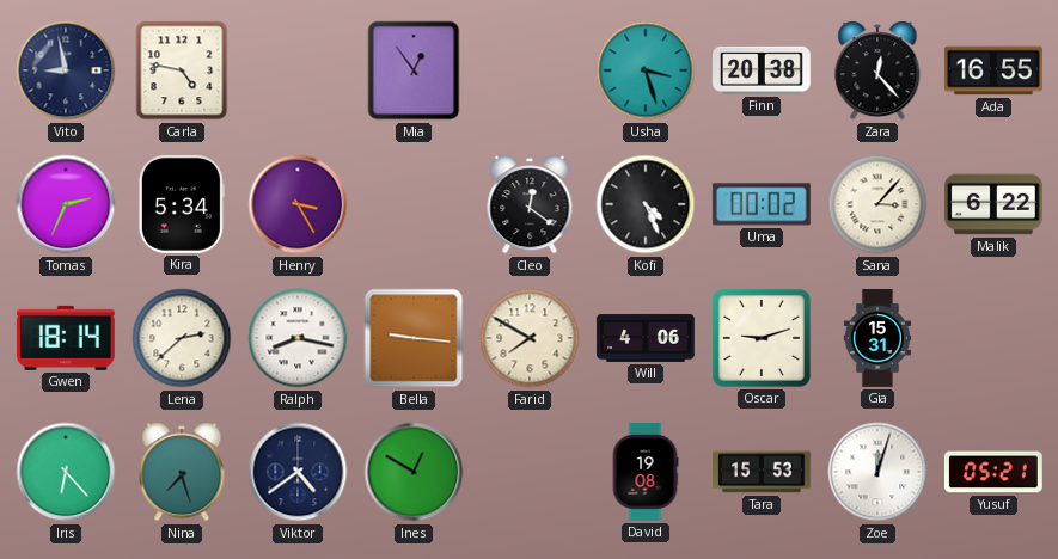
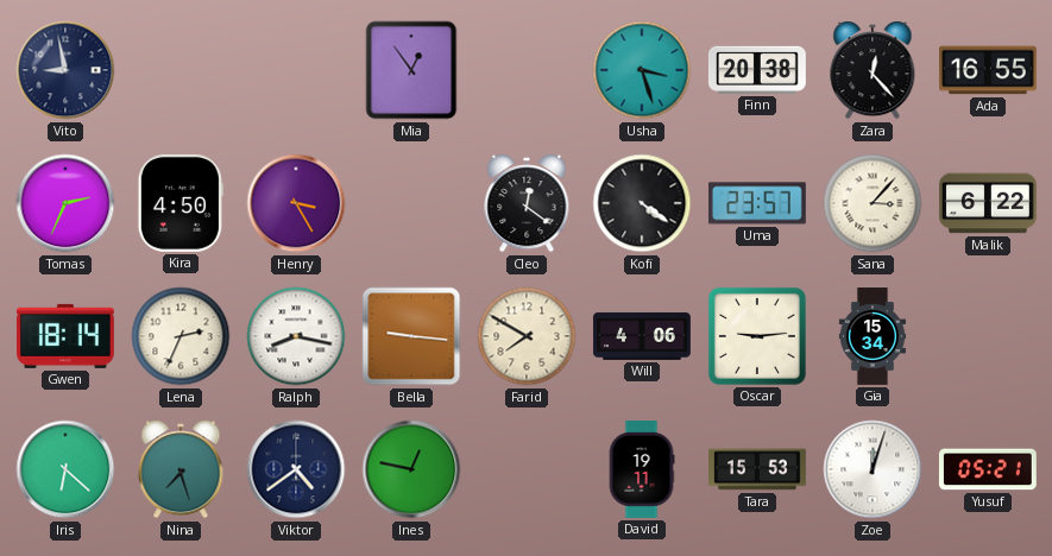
Carla: 4:47 -> none
Kira: 5:34 -> 4:50
Kofi: 4:26 -> 4:21
Uma: 00:02 -> 23:57
Lena: 2:38 -> 2:34
Oscar: 9:12 -> 9:14
Gia: 15:31 -> 15:34
Iris: 6:23 -> 6:22
Ines: 12:50 -> 12:47
David: 19:08 -> 19:11
